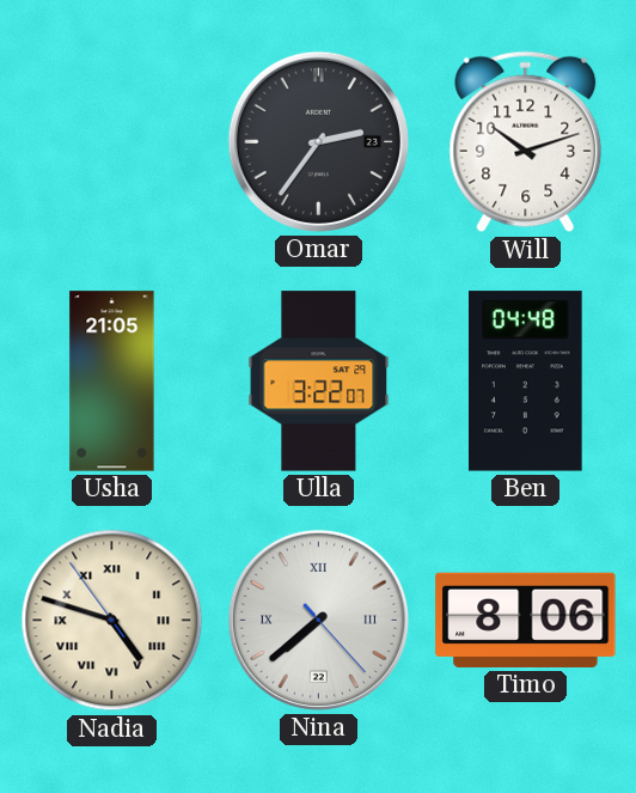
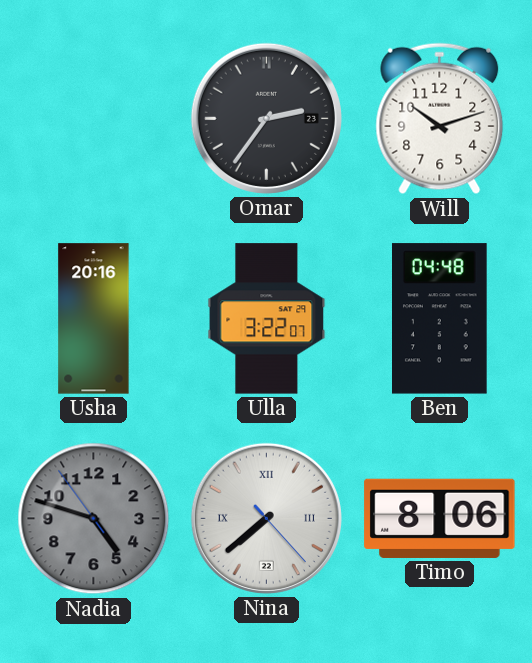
Usha: 21:05 -> 20:16
Nadia dial: cream -> grey
Nadia numerals: Roman -> Arabic
